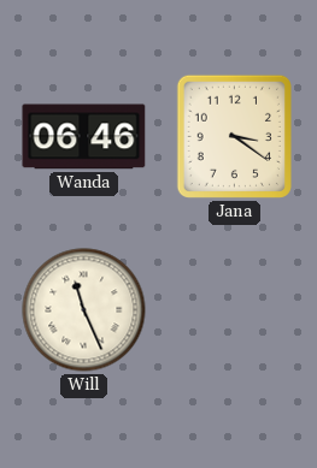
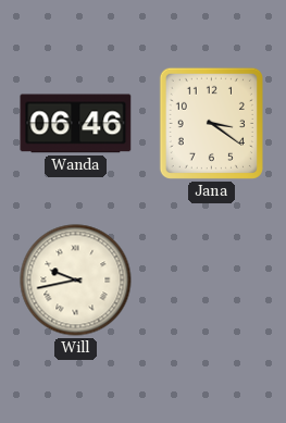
Will: 11:26 -> 9:43
